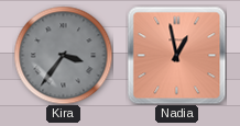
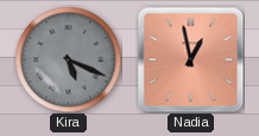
Kira: 3:36 -> 5:19
